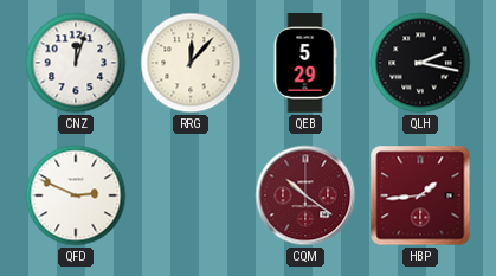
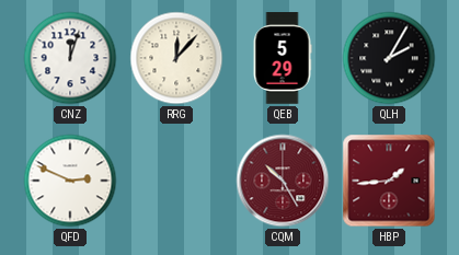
QLH: 2:17 -> 2:05
CQM: 10:21 -> 10:25
